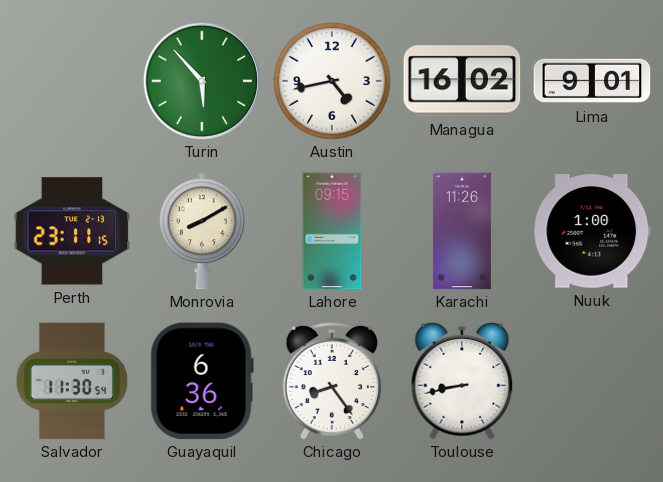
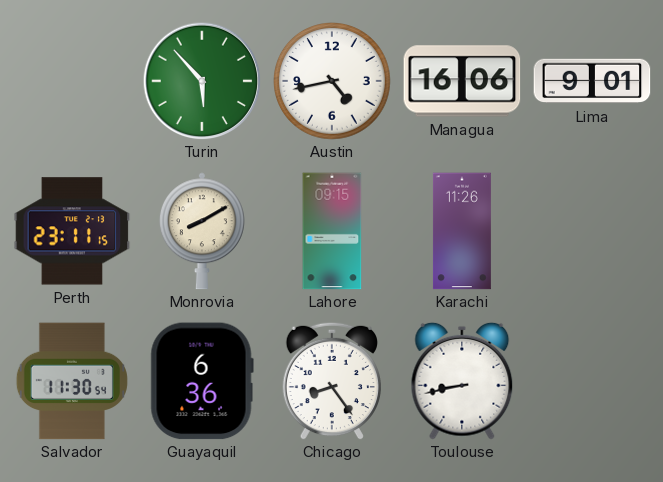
Managua: 16:02 -> 16:06
Nuuk: 1:00 -> none
